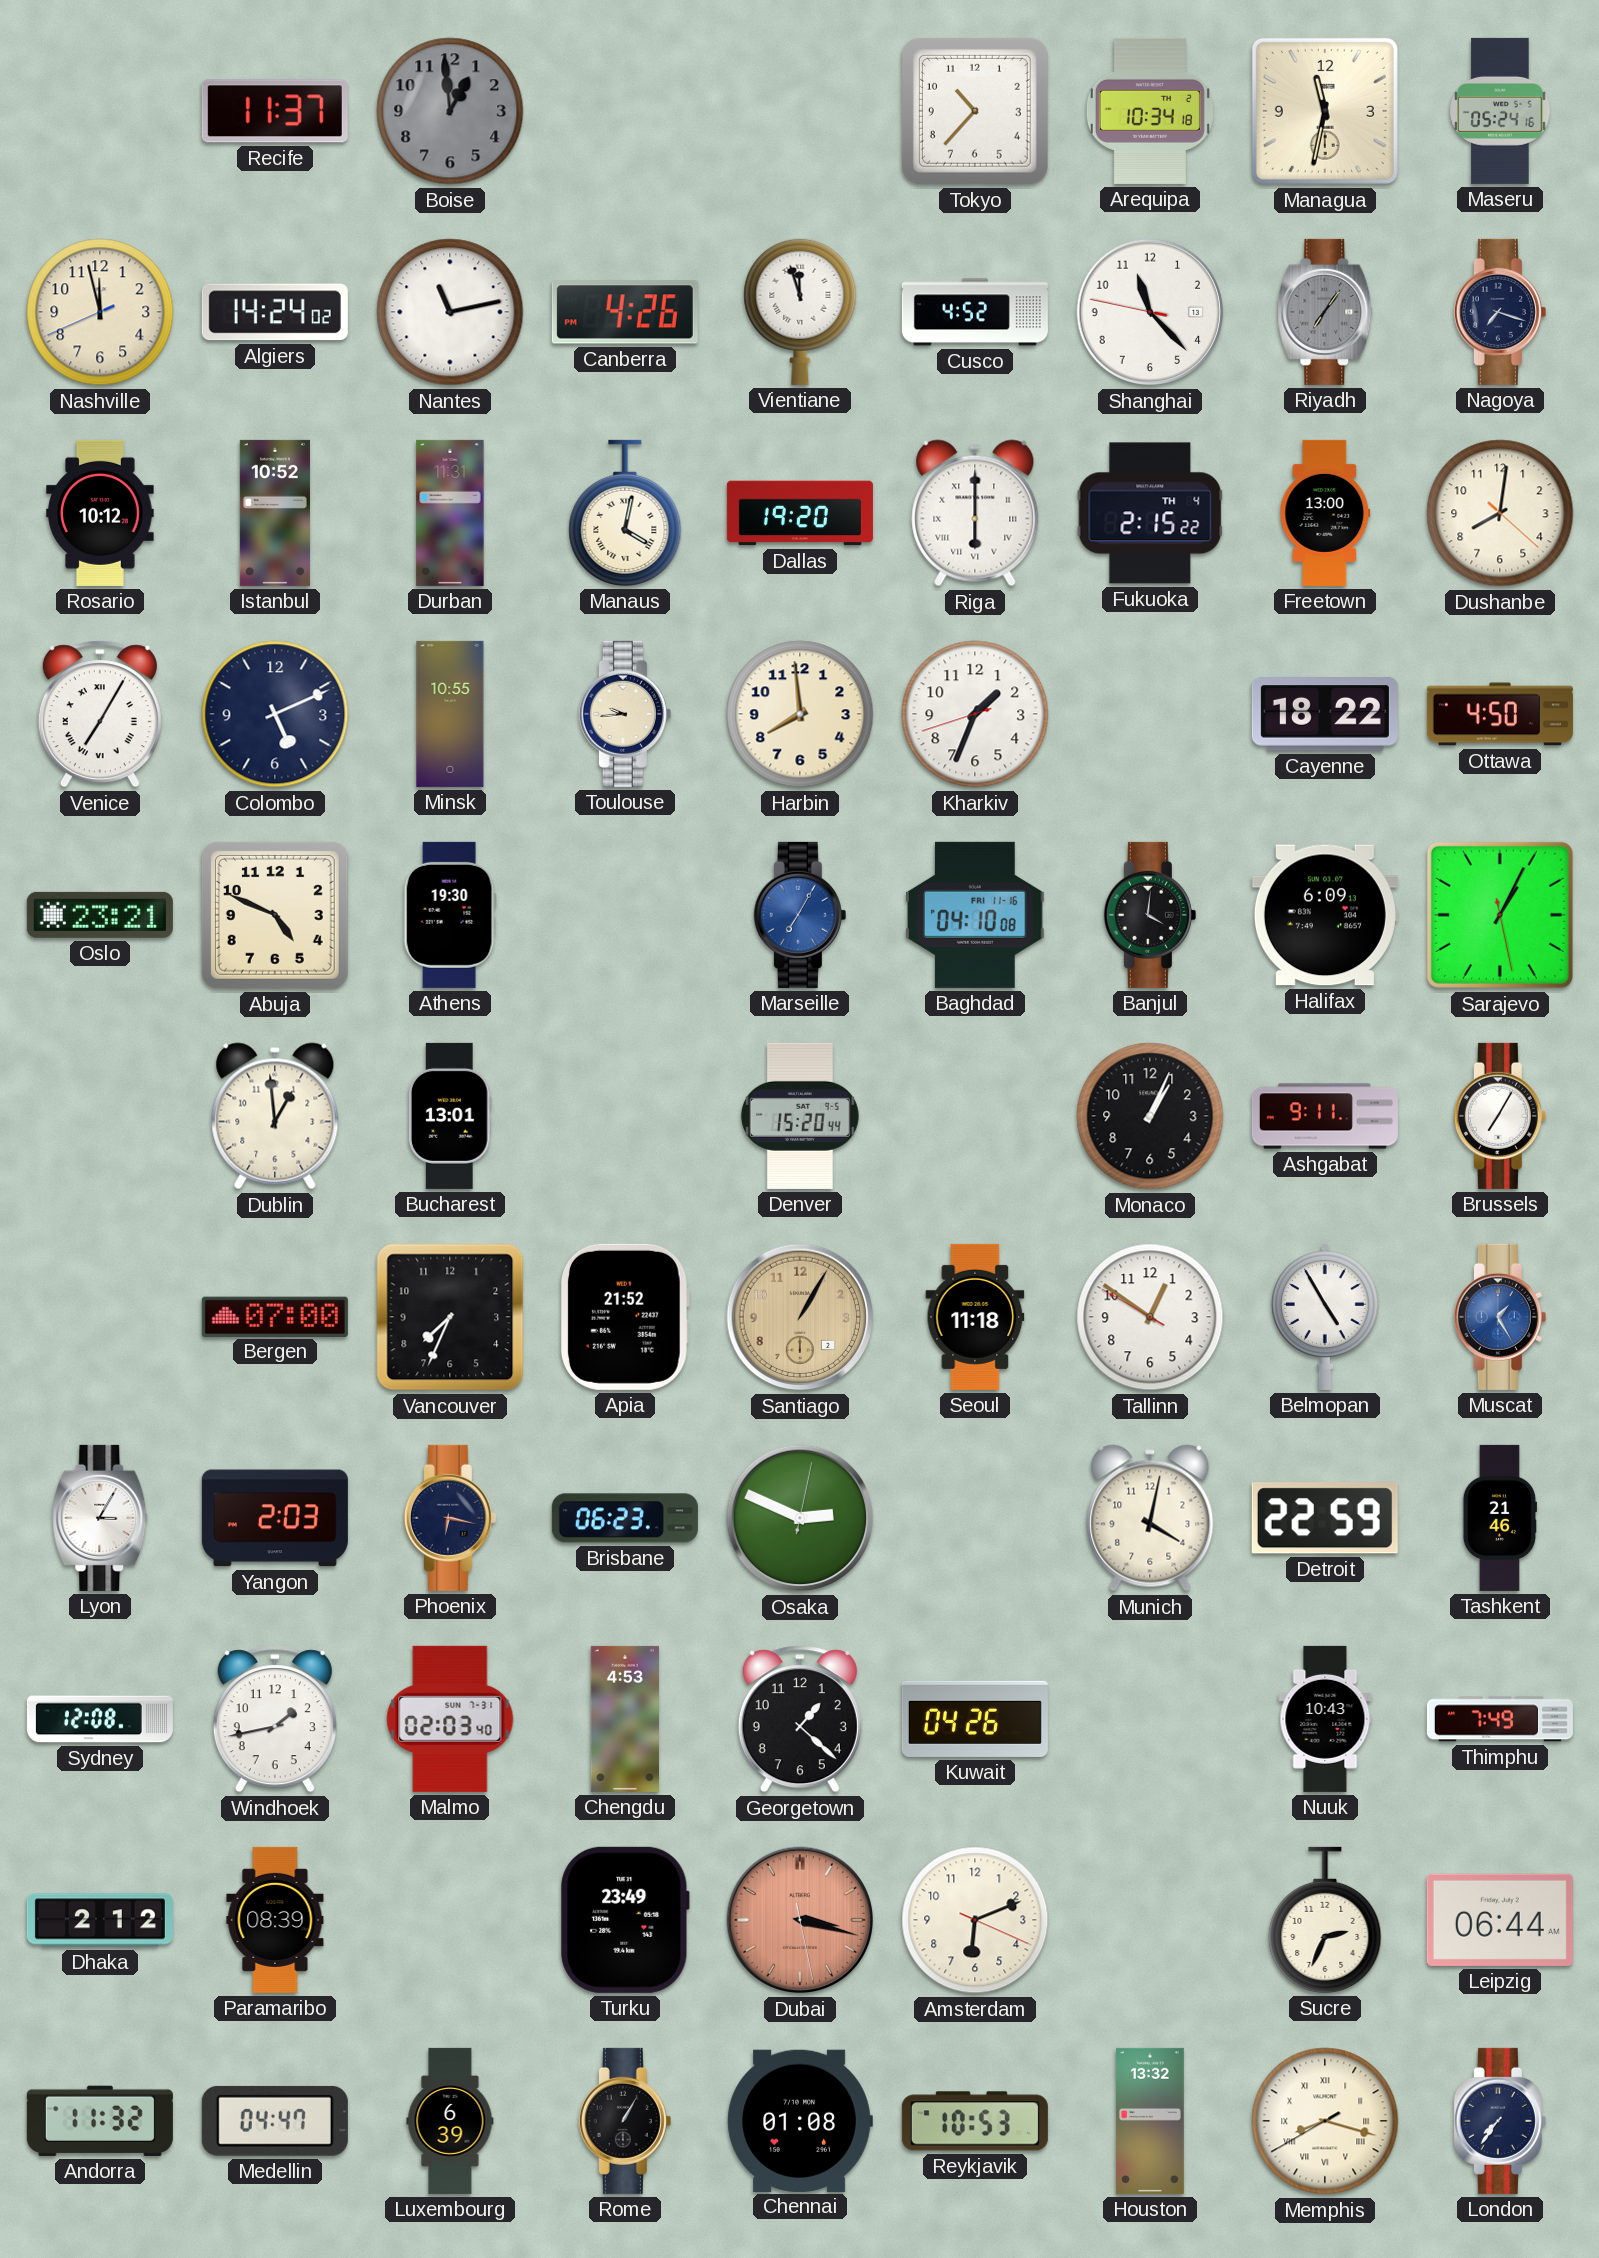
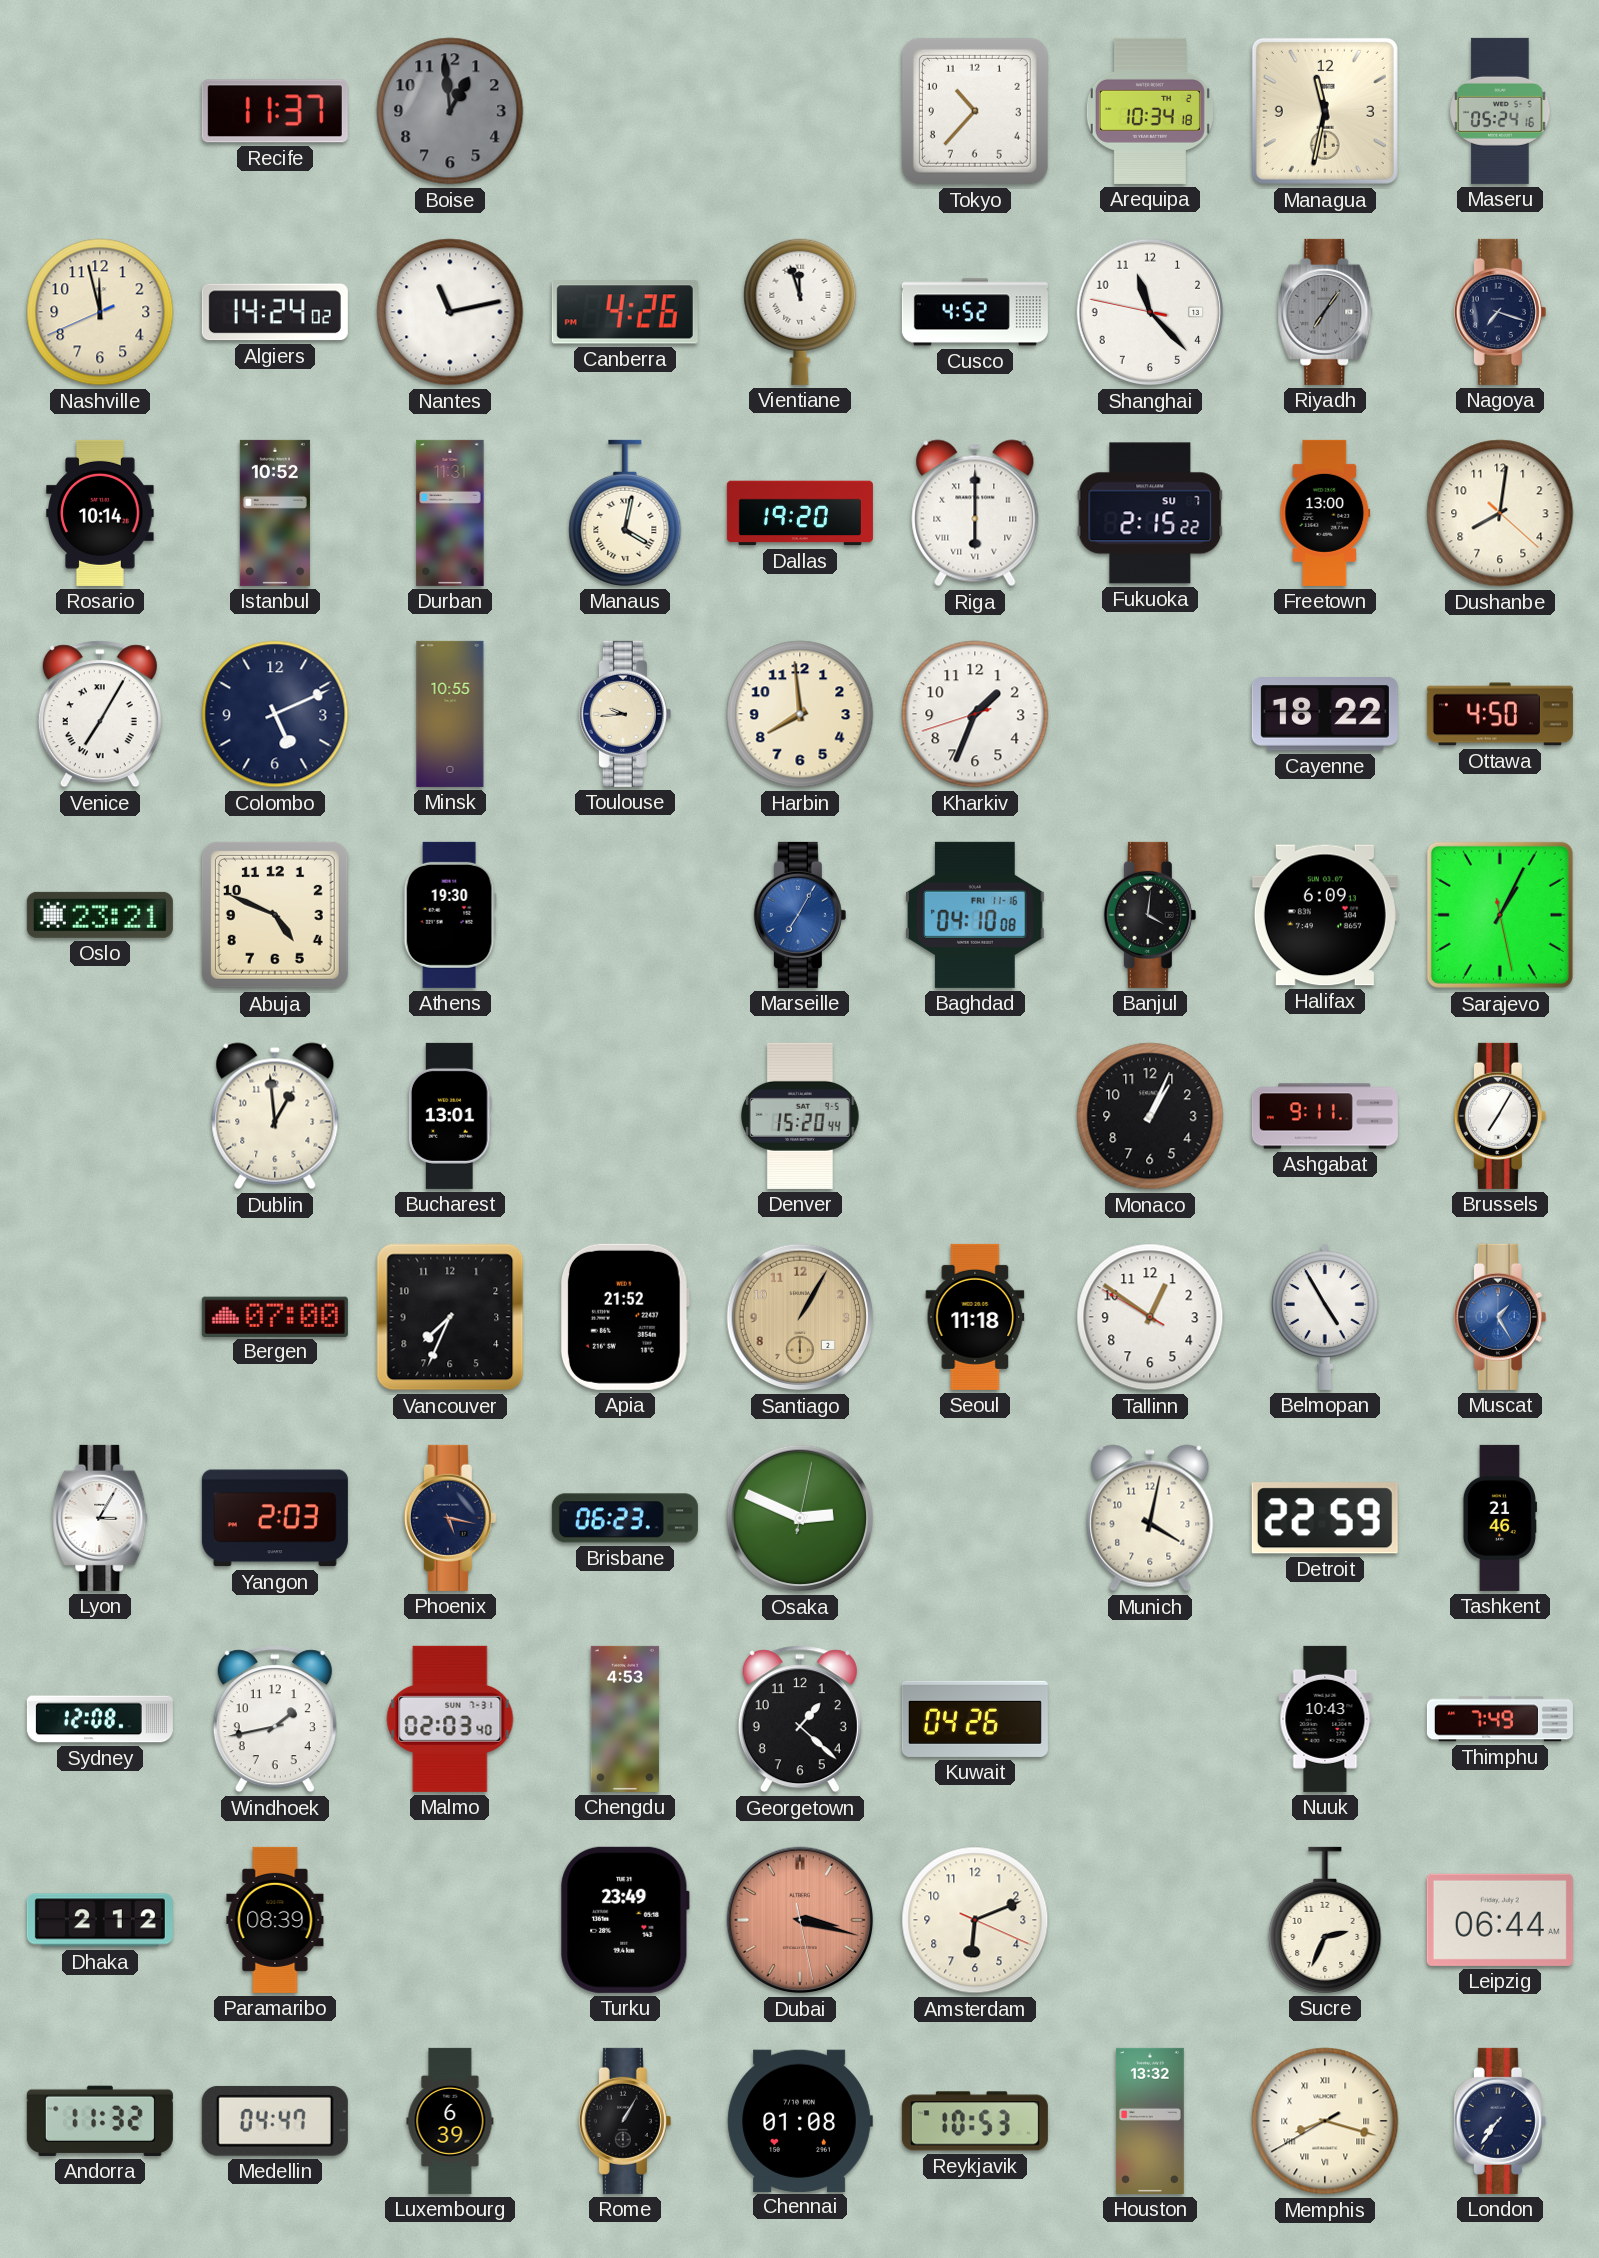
Rosario: 10:12 -> 10:14
Fukuoka date: TH 4 -> SU 7
Phoenix: 6:17 -> 5:17
